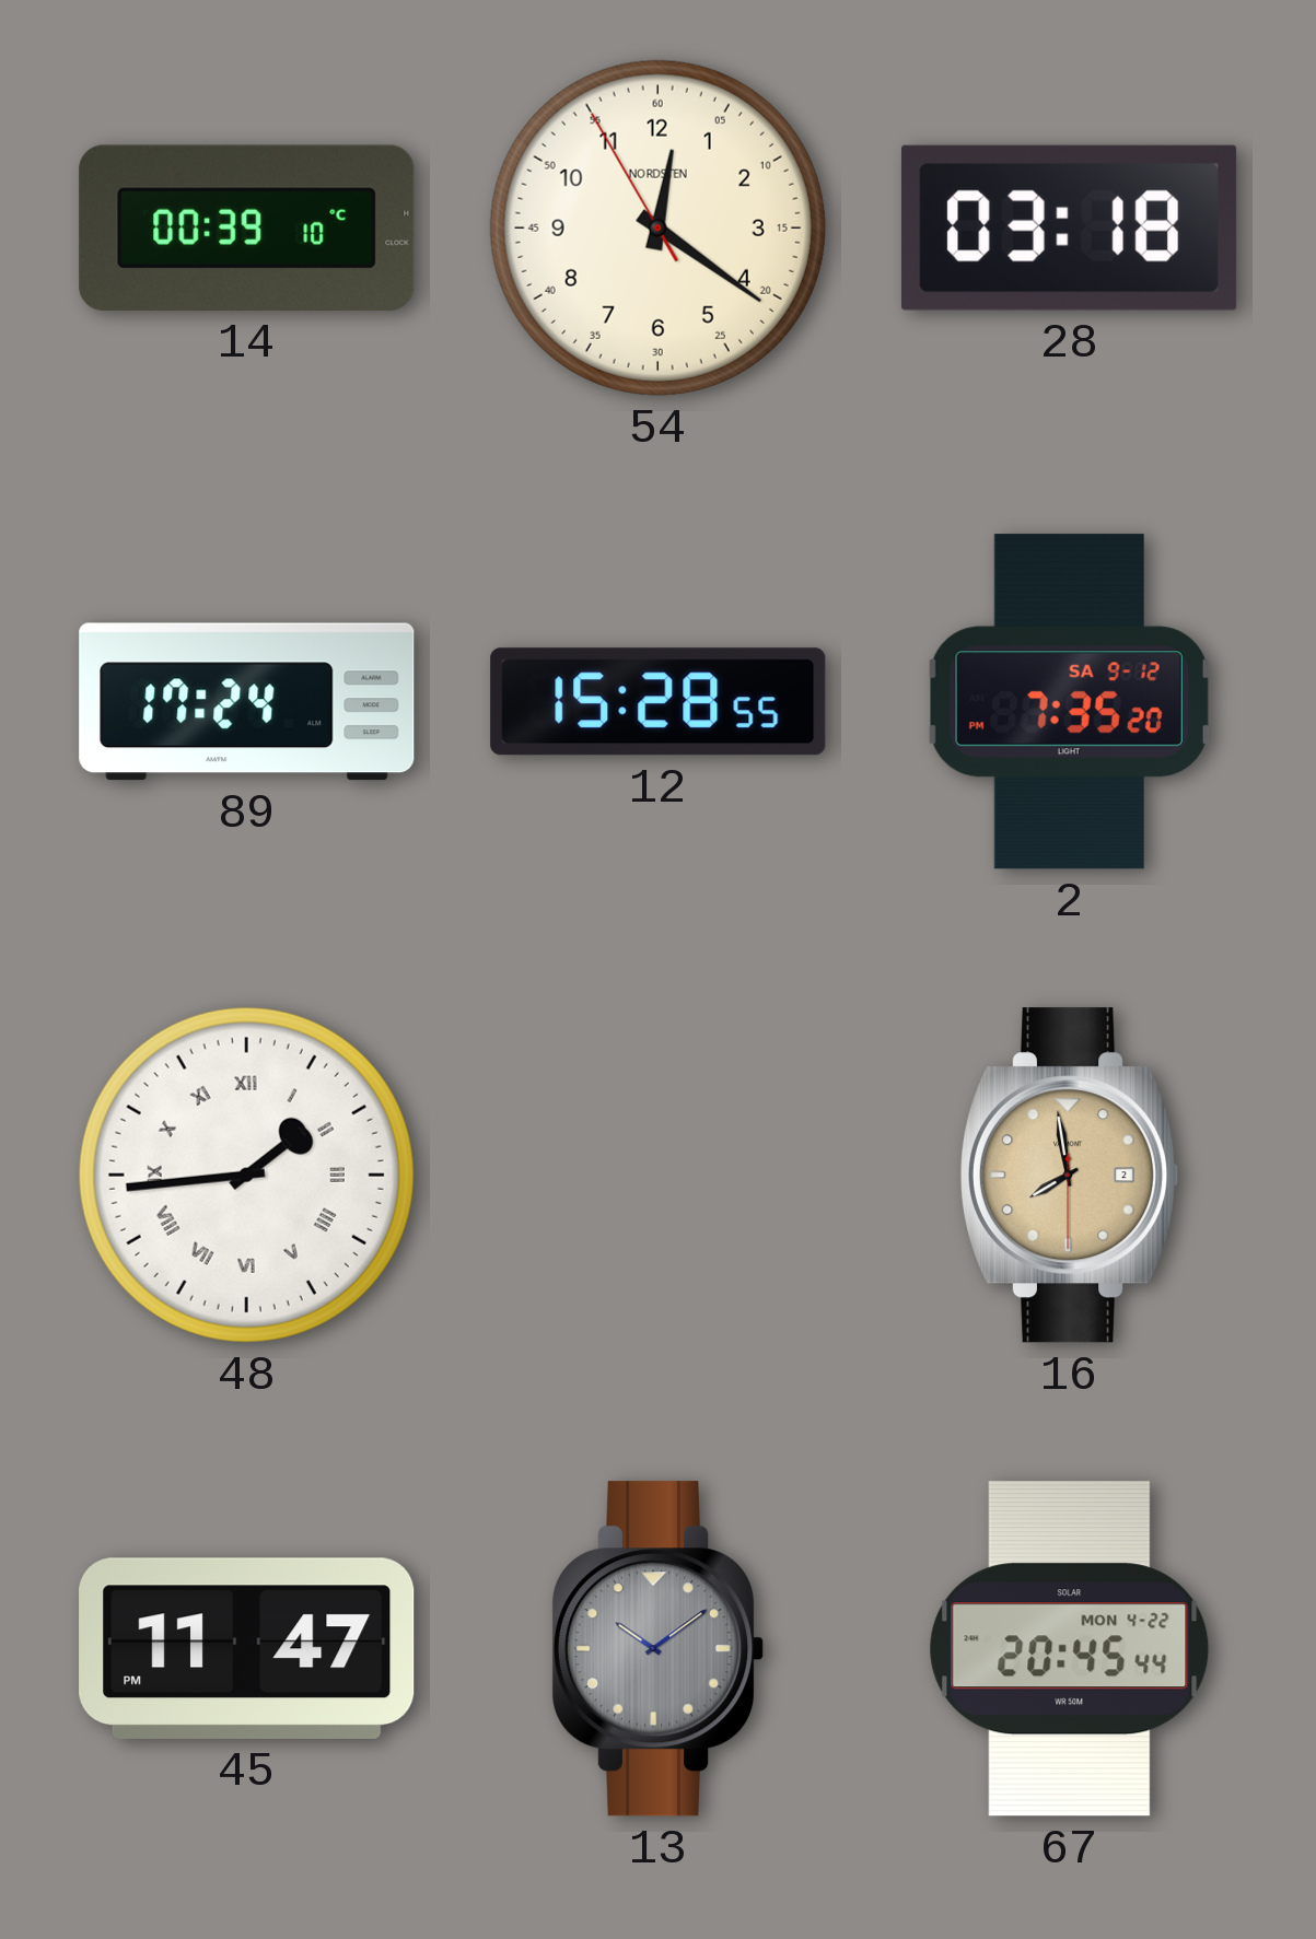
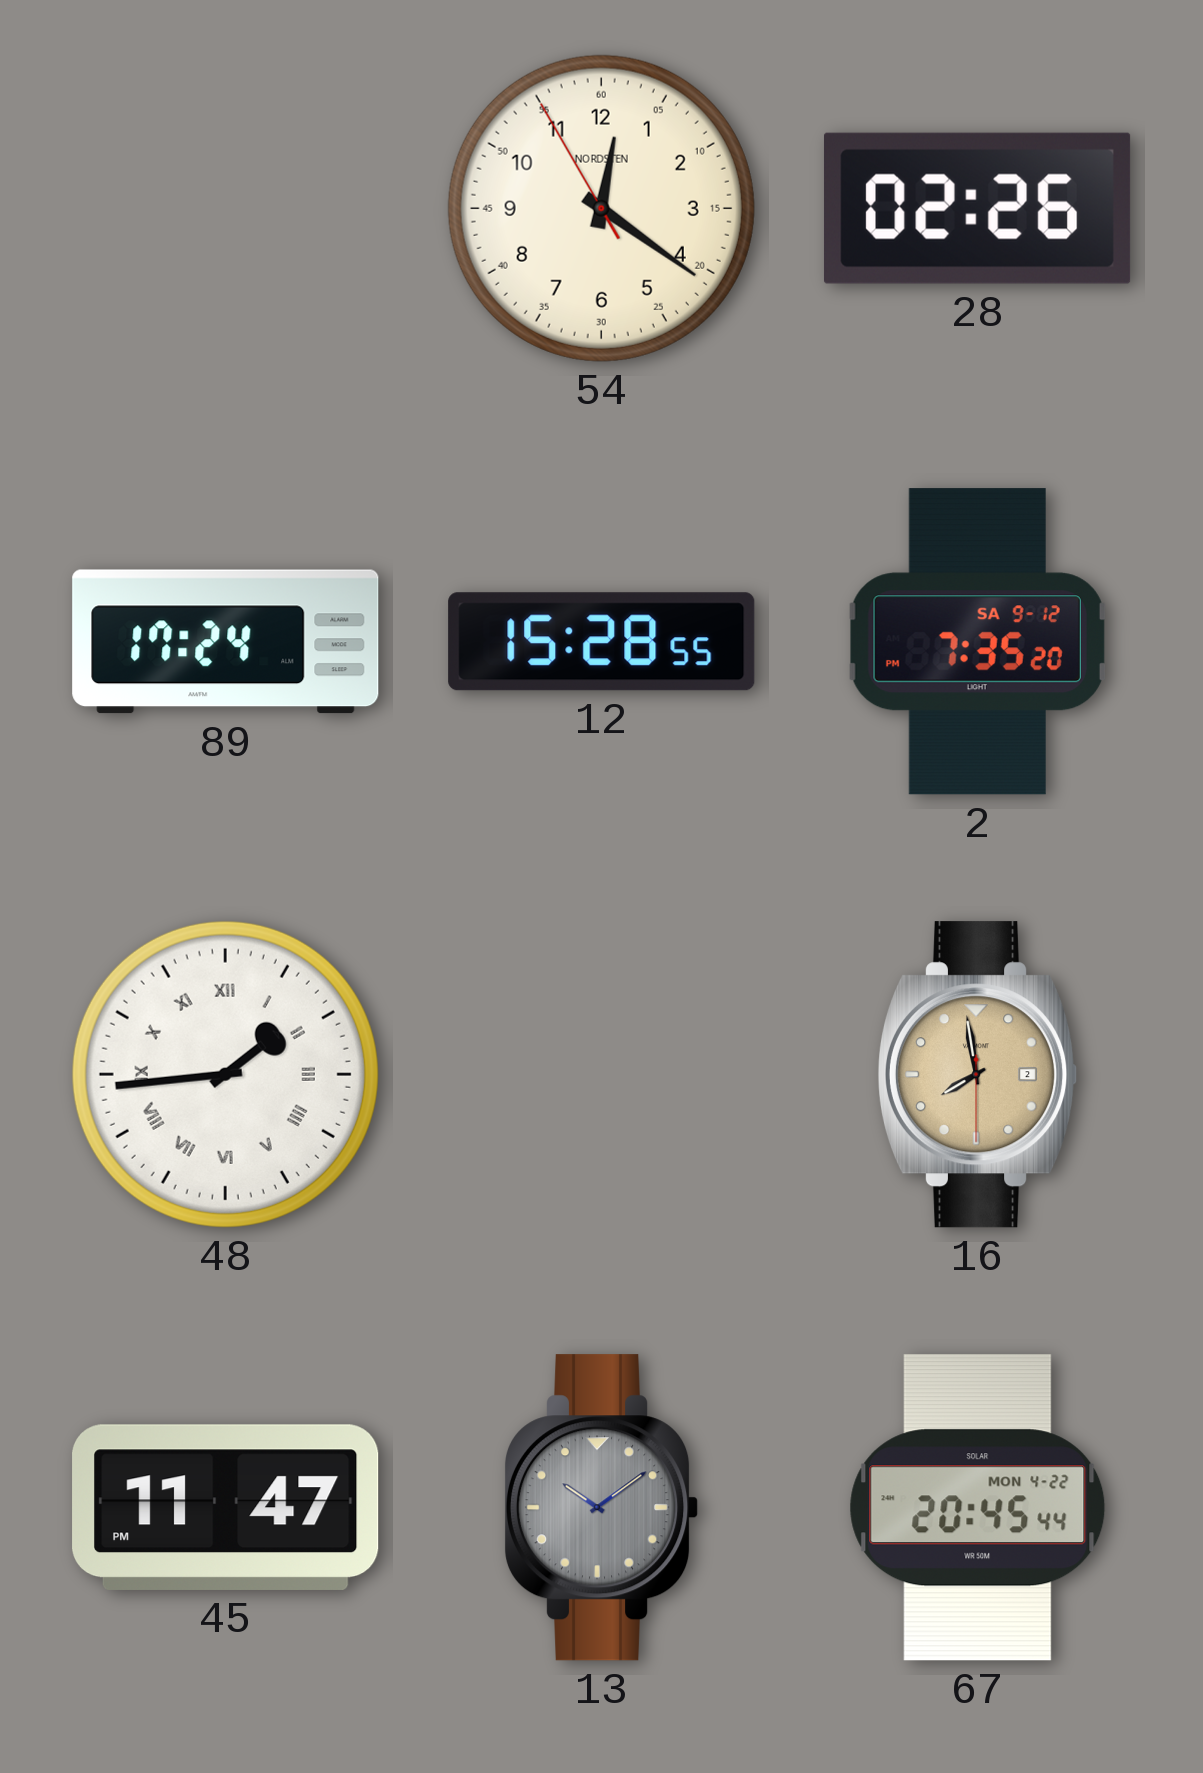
14: 00:39 -> none
28: 03:18 -> 02:26
